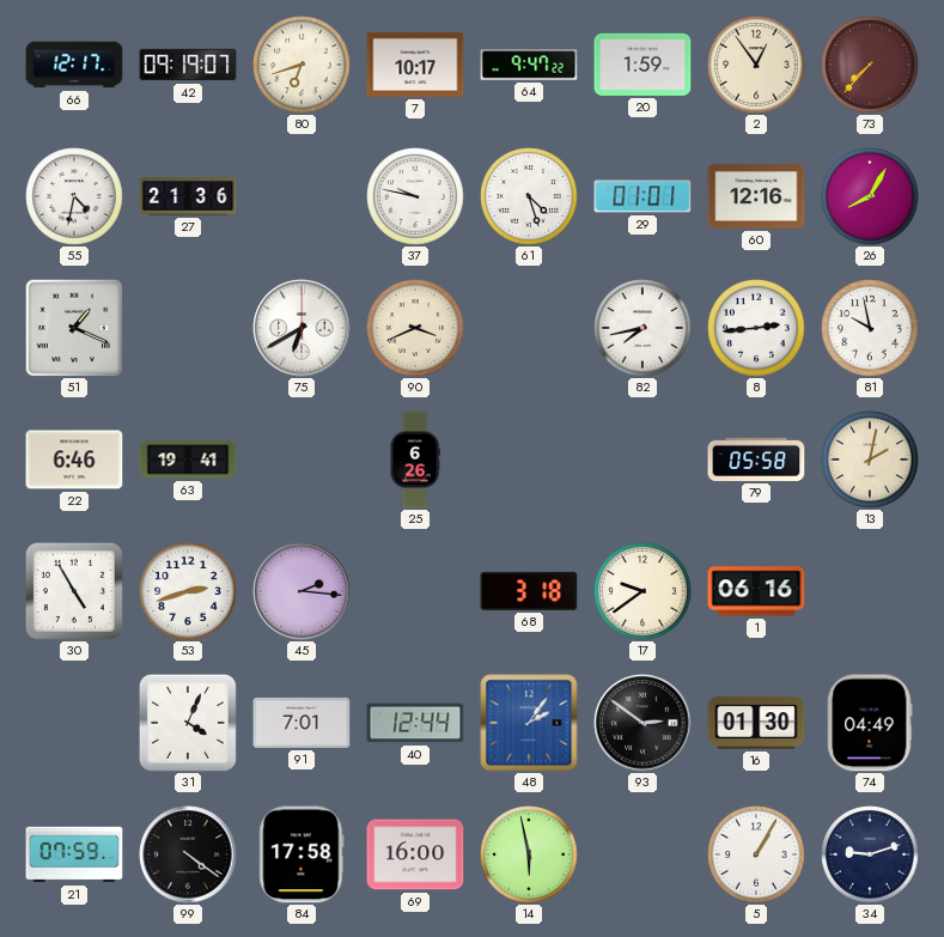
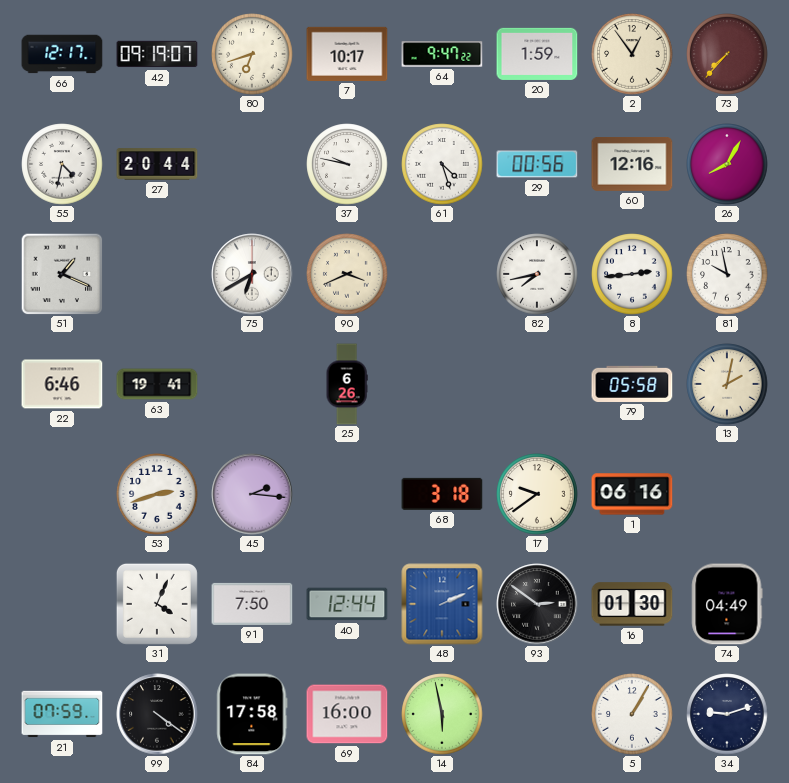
27: 21:36 -> 20:44
29: 01:01 -> 00:56
30: 4:55 -> none
91: 7:01 -> 7:50
48: 2:06 -> 2:11
